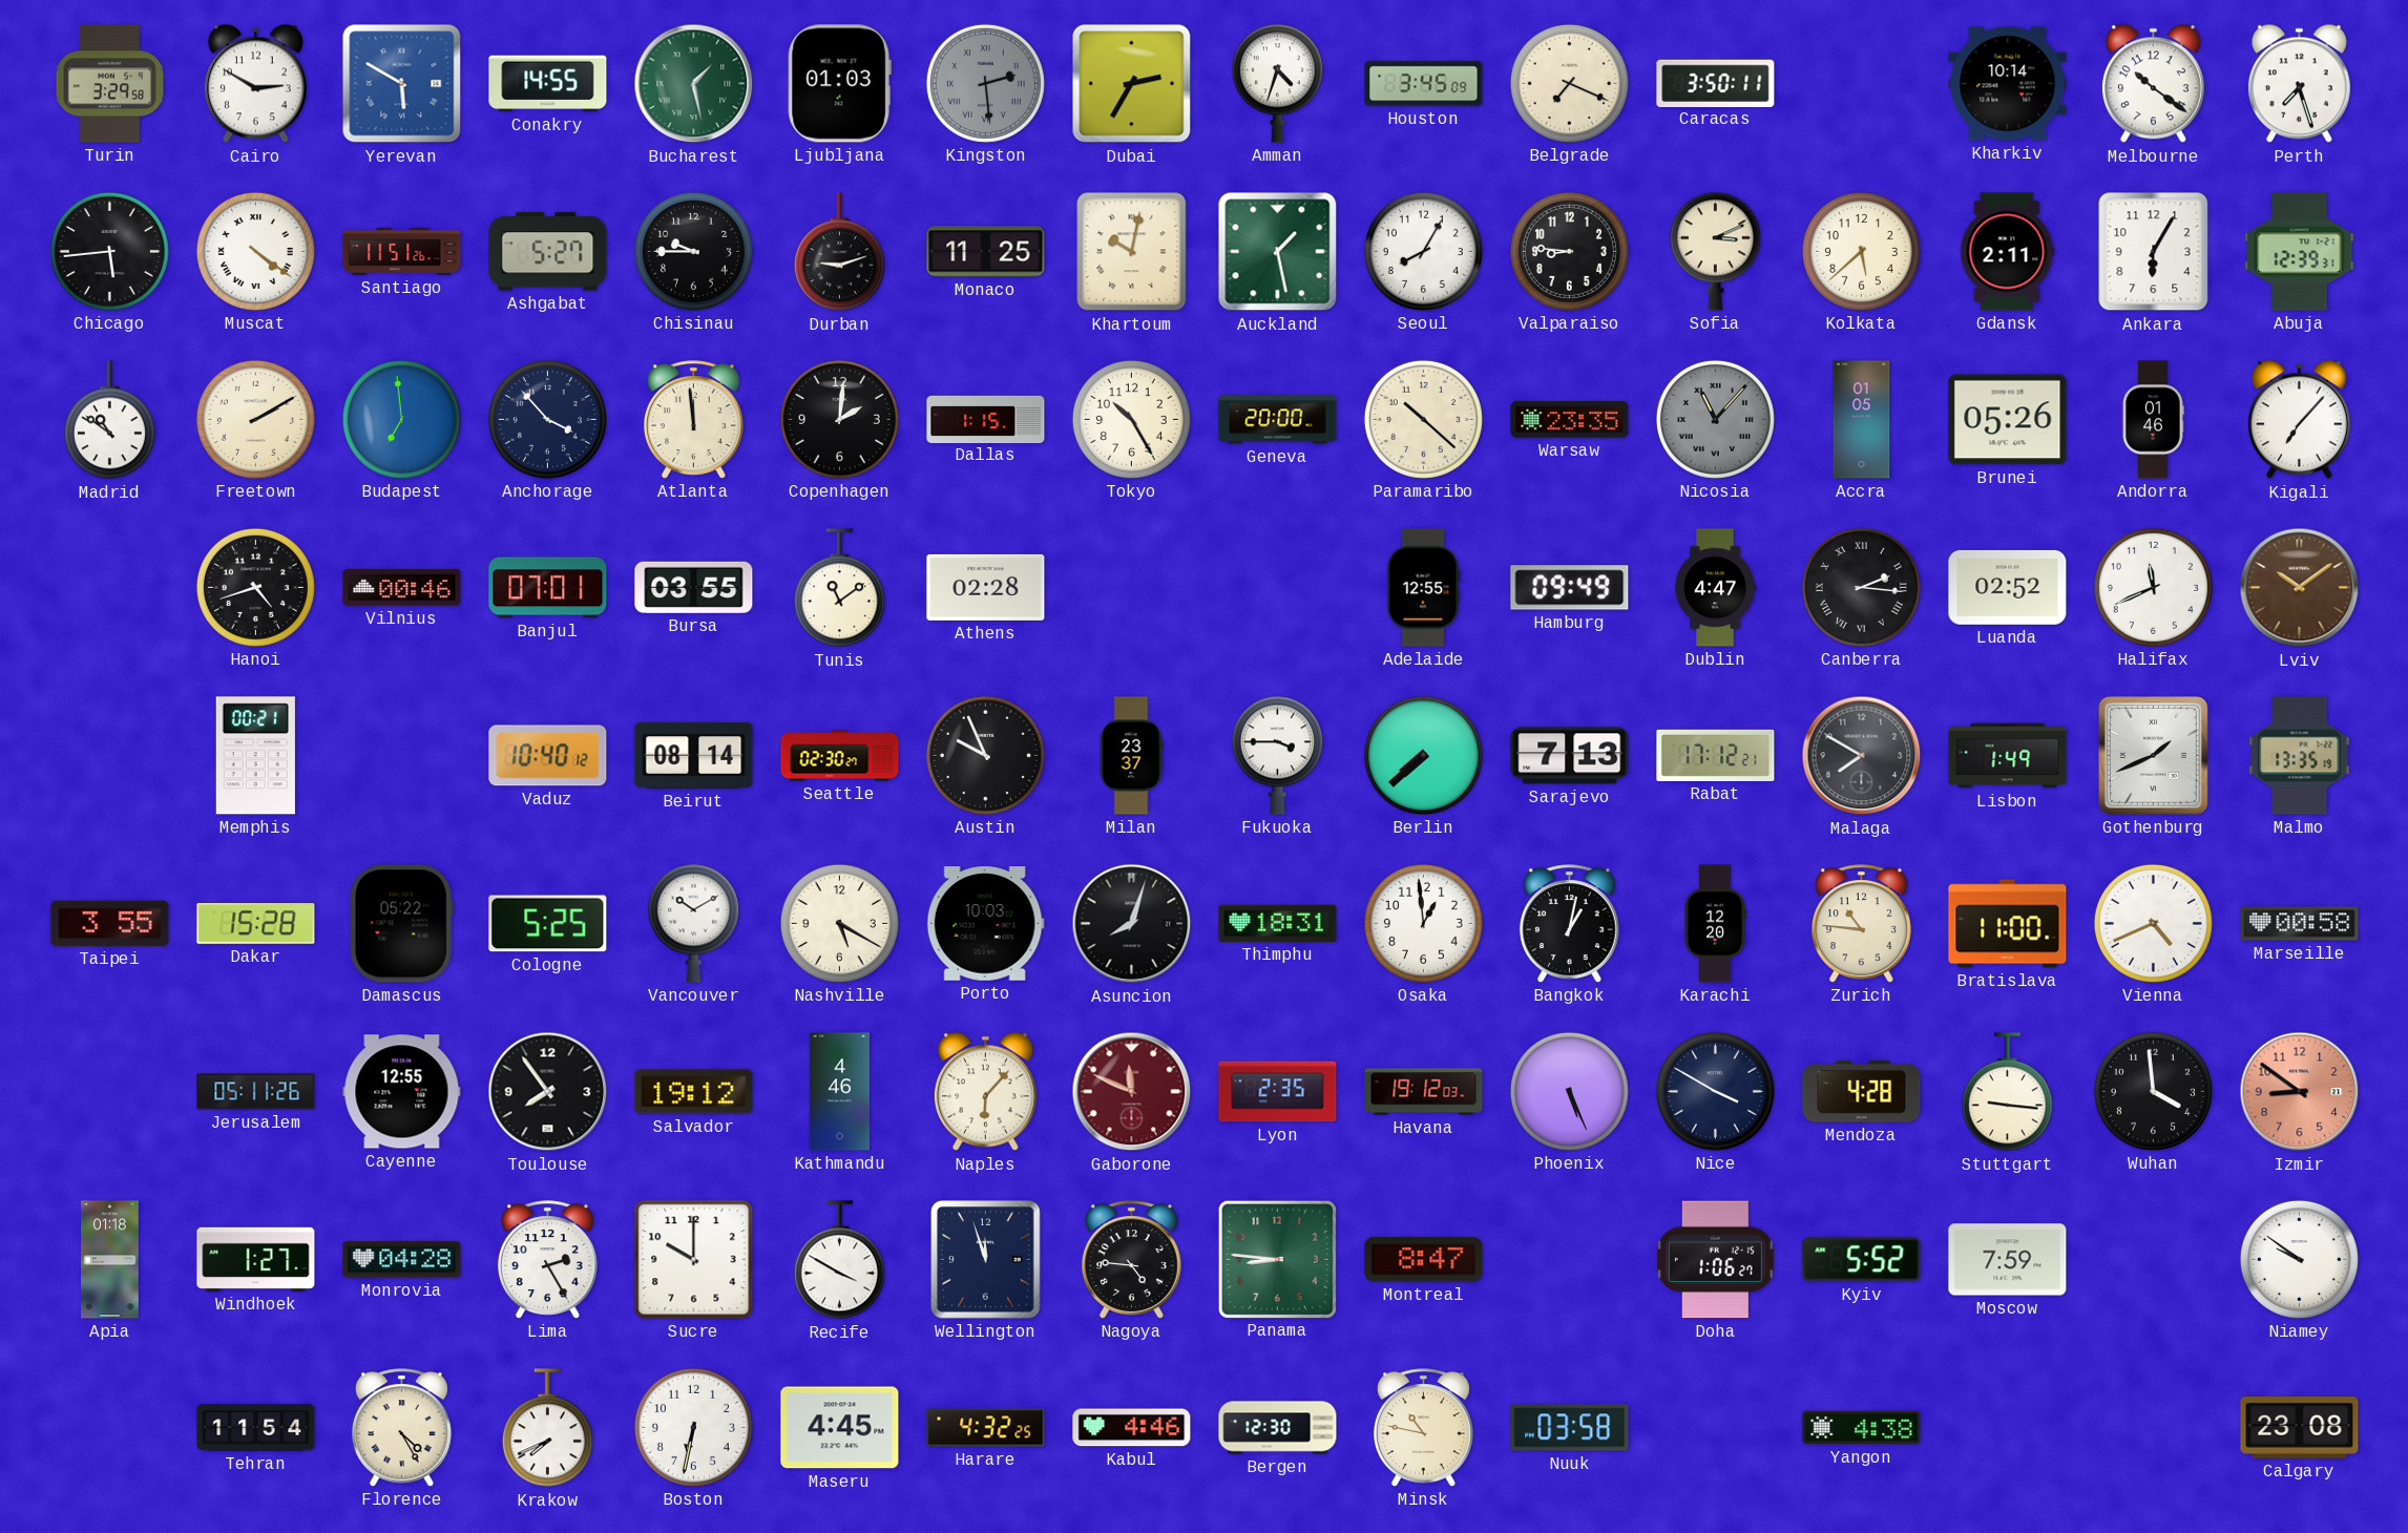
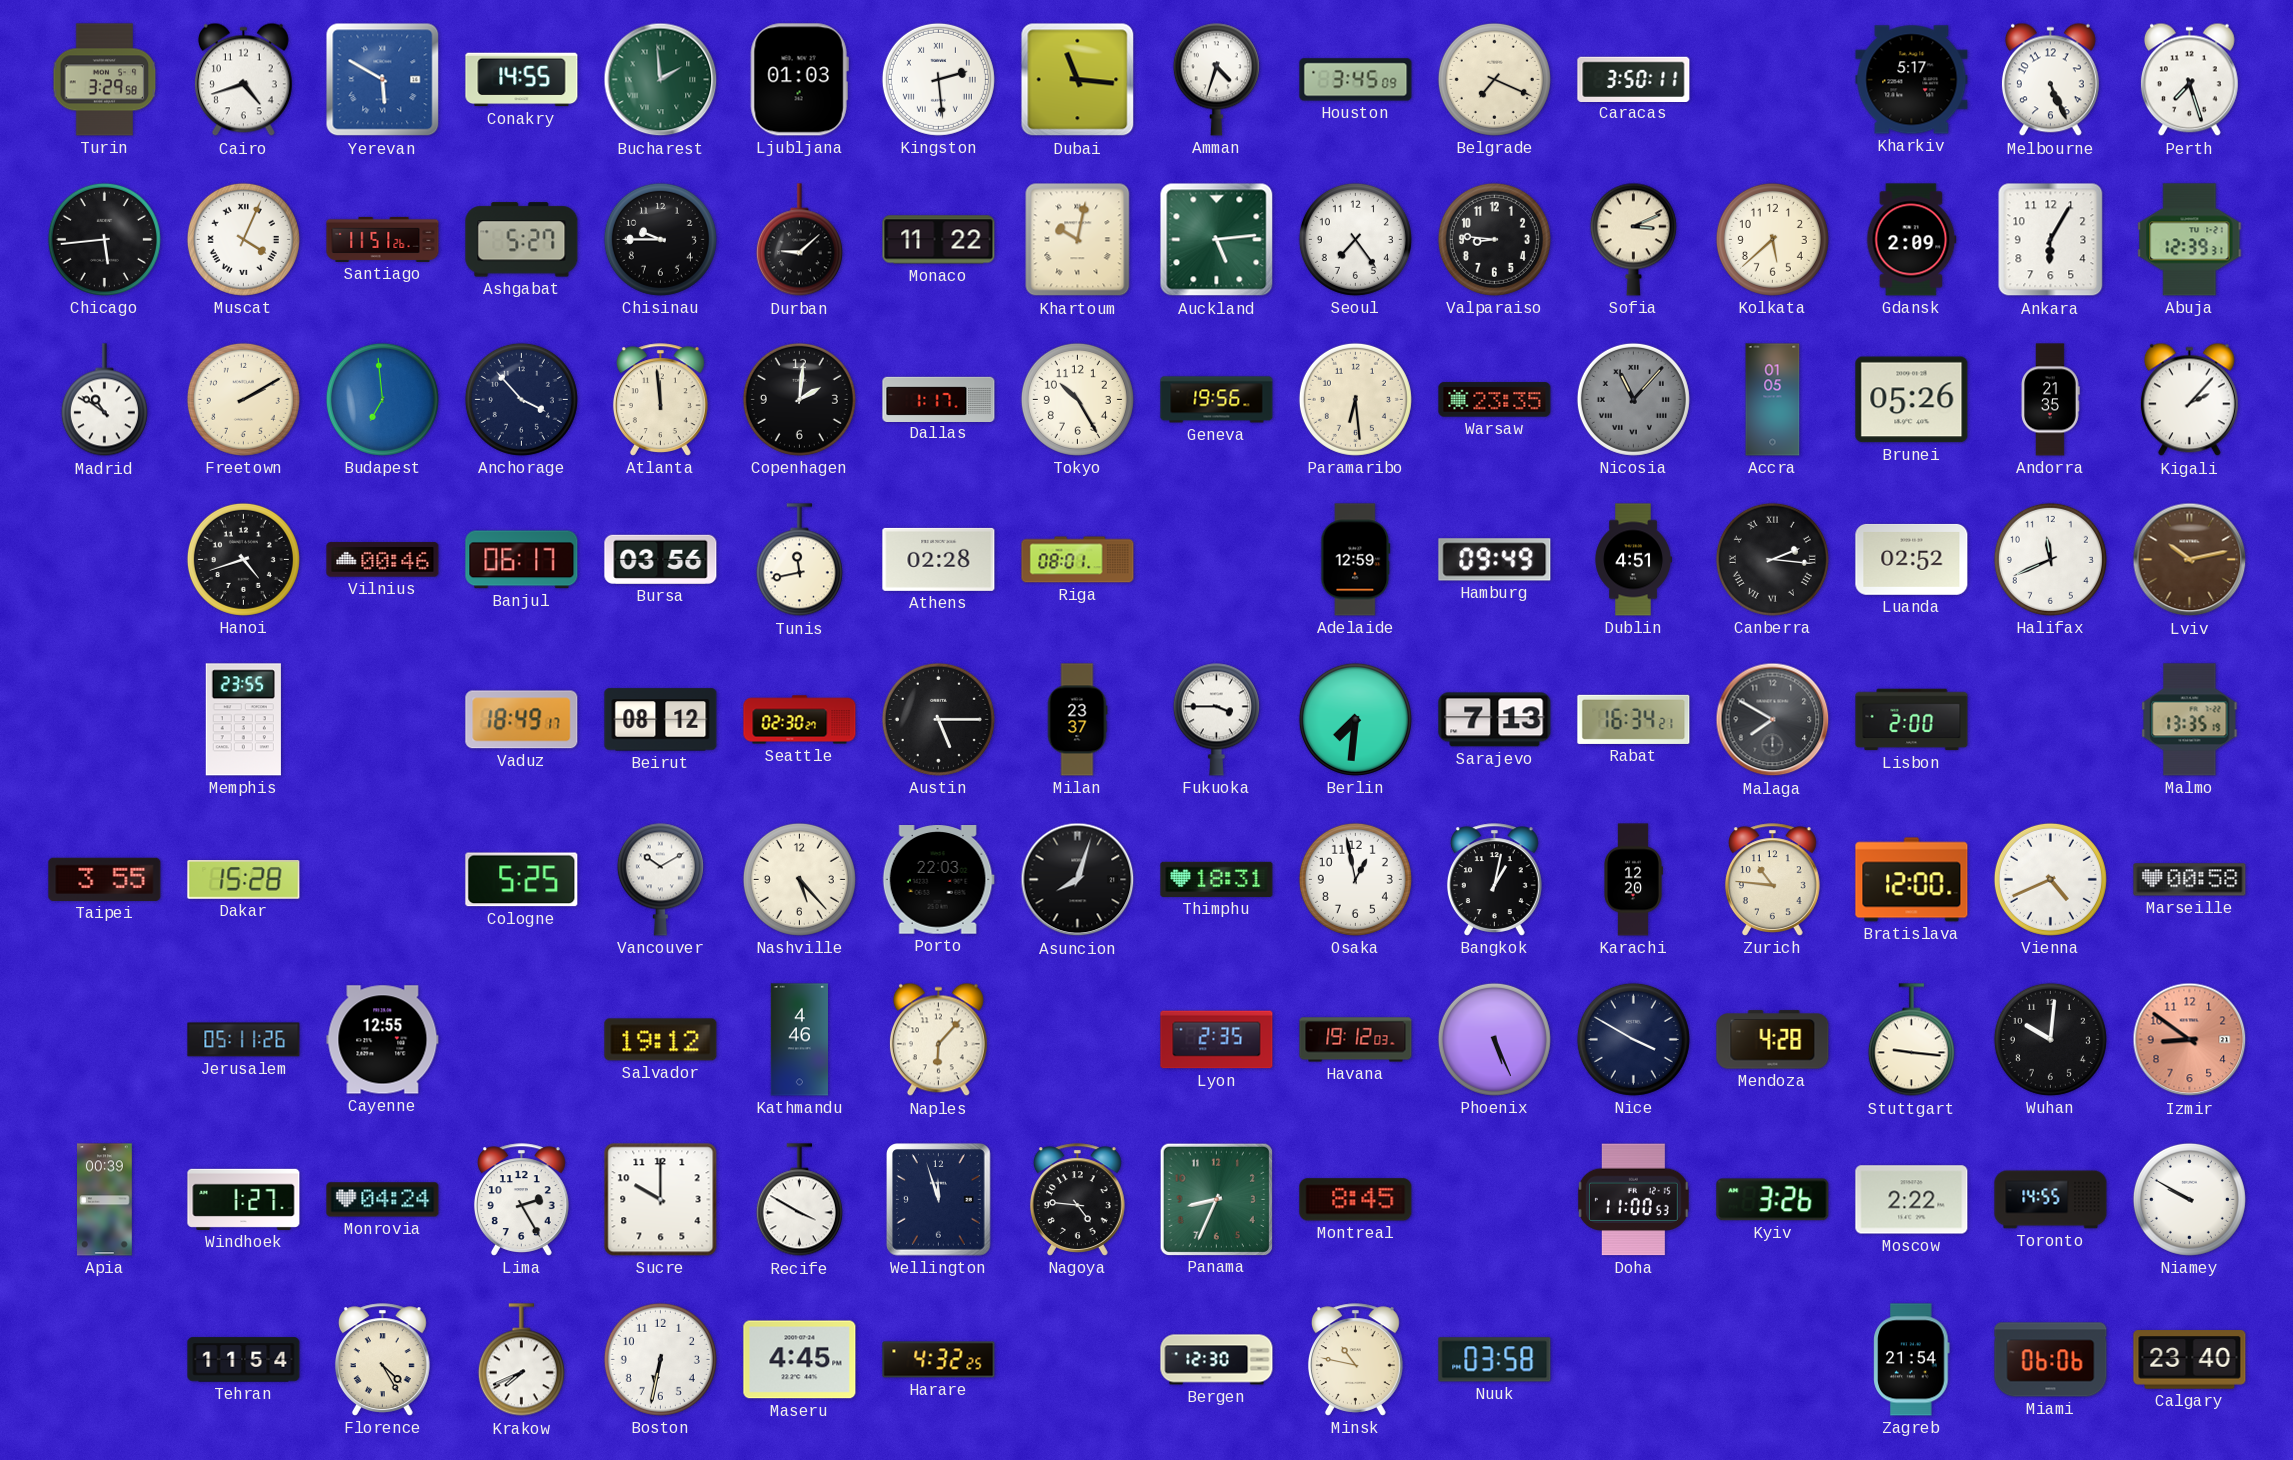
Cairo: 2:50 -> 4:42
Bucharest: 1:28 -> 1:59
Kingston dial: grey -> white
Dubai: 2:35 -> 11:16
Kharkiv: 10:14 -> 5:17
Melbourne: 10:21 -> 5:26
Muscat: 4:21 -> 4:04
Durban: 9:12 -> 9:08
Monaco: 11:25 -> 11:22
Auckland: 1:28 -> 5:14
Seoul: 8:05 -> 7:24
Gdansk: 2:11 -> 2:09
Dallas: 1:15 -> 1:17
Geneva: 20:00 -> 19:56
Paramaribo: 10:22 -> 6:29
Andorra: 01:46 -> 21:35
Kigali: 7:07 -> 2:07
Banjul: 07:01 -> 06:17
Bursa: 03:55 -> 03:56
Tunis: 11:09 -> 11:43
Riga: none -> 08:01
Adelaide: 12:55 -> 12:59
Dublin: 4:47 -> 4:51
Lviv: 10:09 -> 10:13
Memphis: 00:21 -> 23:55
Vaduz: 10:40 -> 18:49
Beirut: 08:14 -> 08:12
Austin: 9:56 -> 5:15
Berlin: 7:38 -> 7:31
Rabat: 17:12 -> 16:34
Lisbon: 1:49 -> 2:00
Gothenburg: 1:41 -> none
Damascus: 05:22 -> none
Nashville: 5:20 -> 5:23
Porto: 10:03 -> 22:03
Osaka: 12:59 -> 12:58
Bratislava: 11:00 -> 12:00
Toulouse: 7:54 -> none
Gaborone: 11:49 -> none
Wuhan: 3:59 -> 10:01
Apia: 01:18 -> 00:39
Monrovia: 04:28 -> 04:24
Panama: 8:46 -> 8:34
Montreal: 8:47 -> 8:45
Doha: 1:06 -> 11:00
Kyiv: 5:52 -> 3:26
Moscow: 7:59 -> 2:22
Toronto: none -> 14:55
Niamey: 9:51 -> 9:50
Kabul: 4:46 -> none
Yangon: 4:38 -> none
Zagreb: none -> 21:54
Miami: none -> 06:06
Calgary: 23:08 -> 23:40
